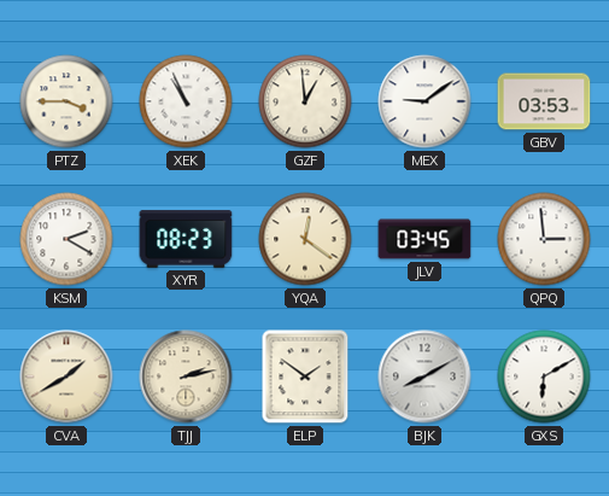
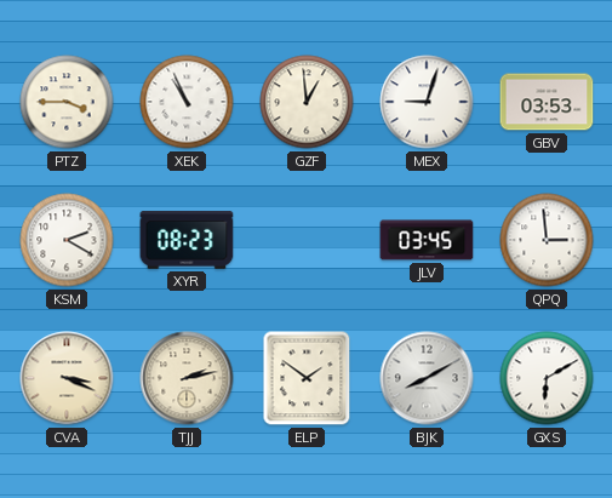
MEX: 9:09 -> 9:03
YQA: 12:21 -> none
CVA: 1:40 -> 3:19
